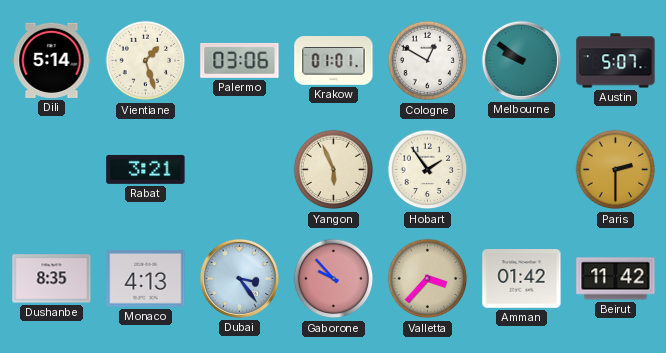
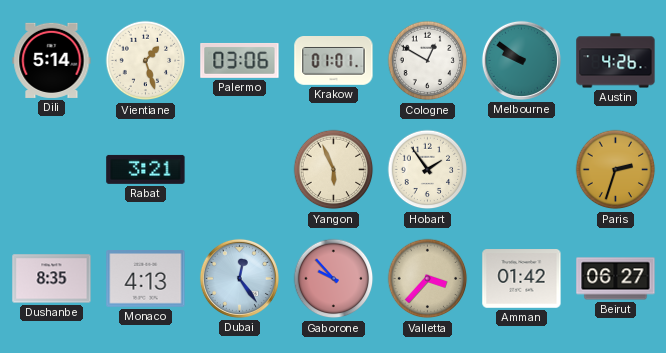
Austin: 5:07 -> 4:26
Paris: 2:30 -> 2:33
Dubai: 3:24 -> 12:24
Beirut: 11:42 -> 06:27
